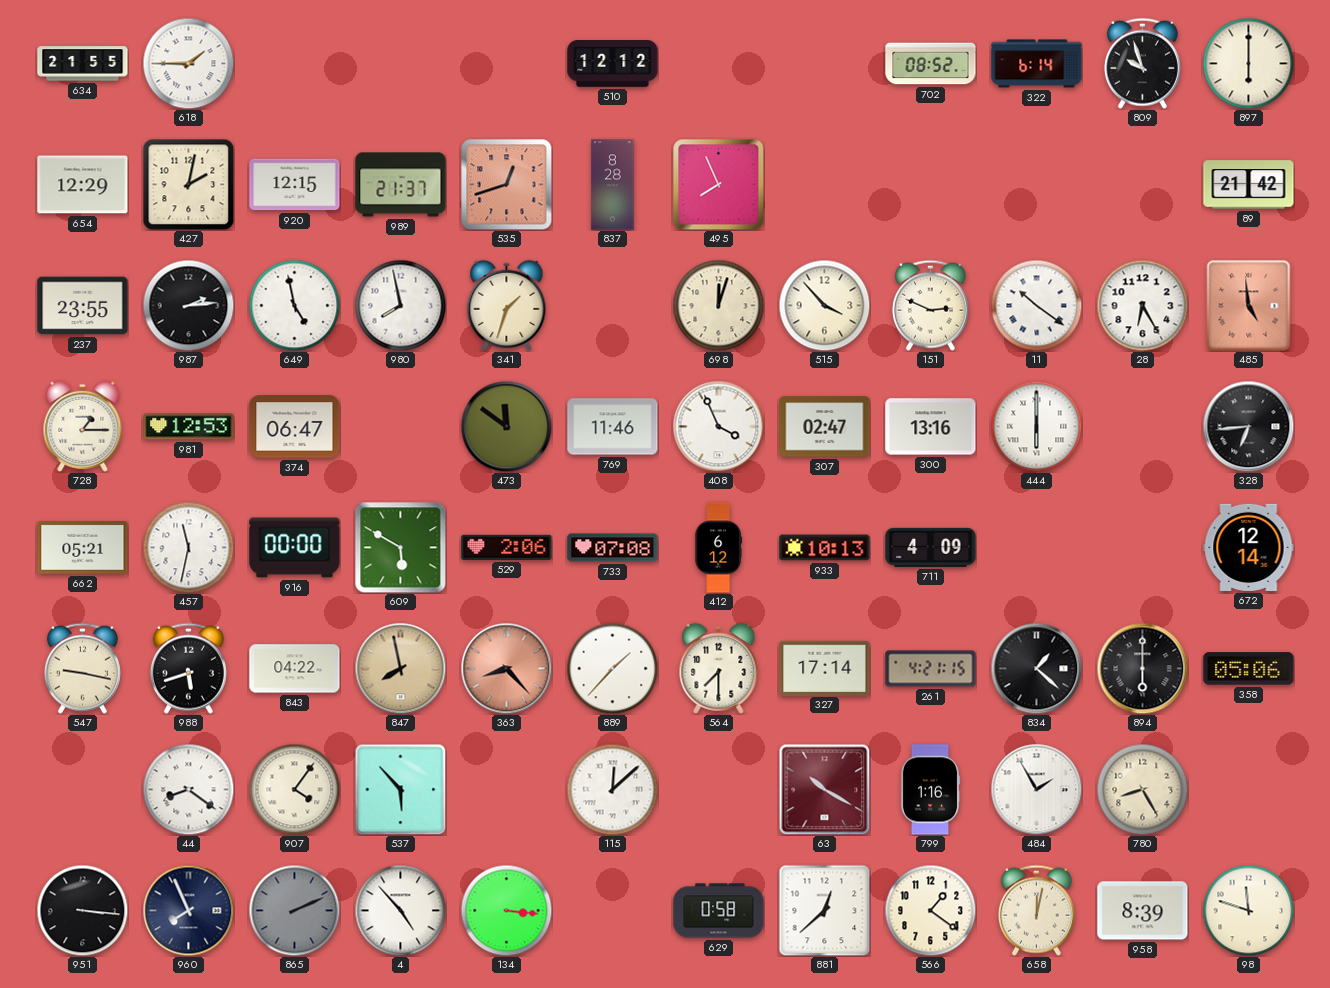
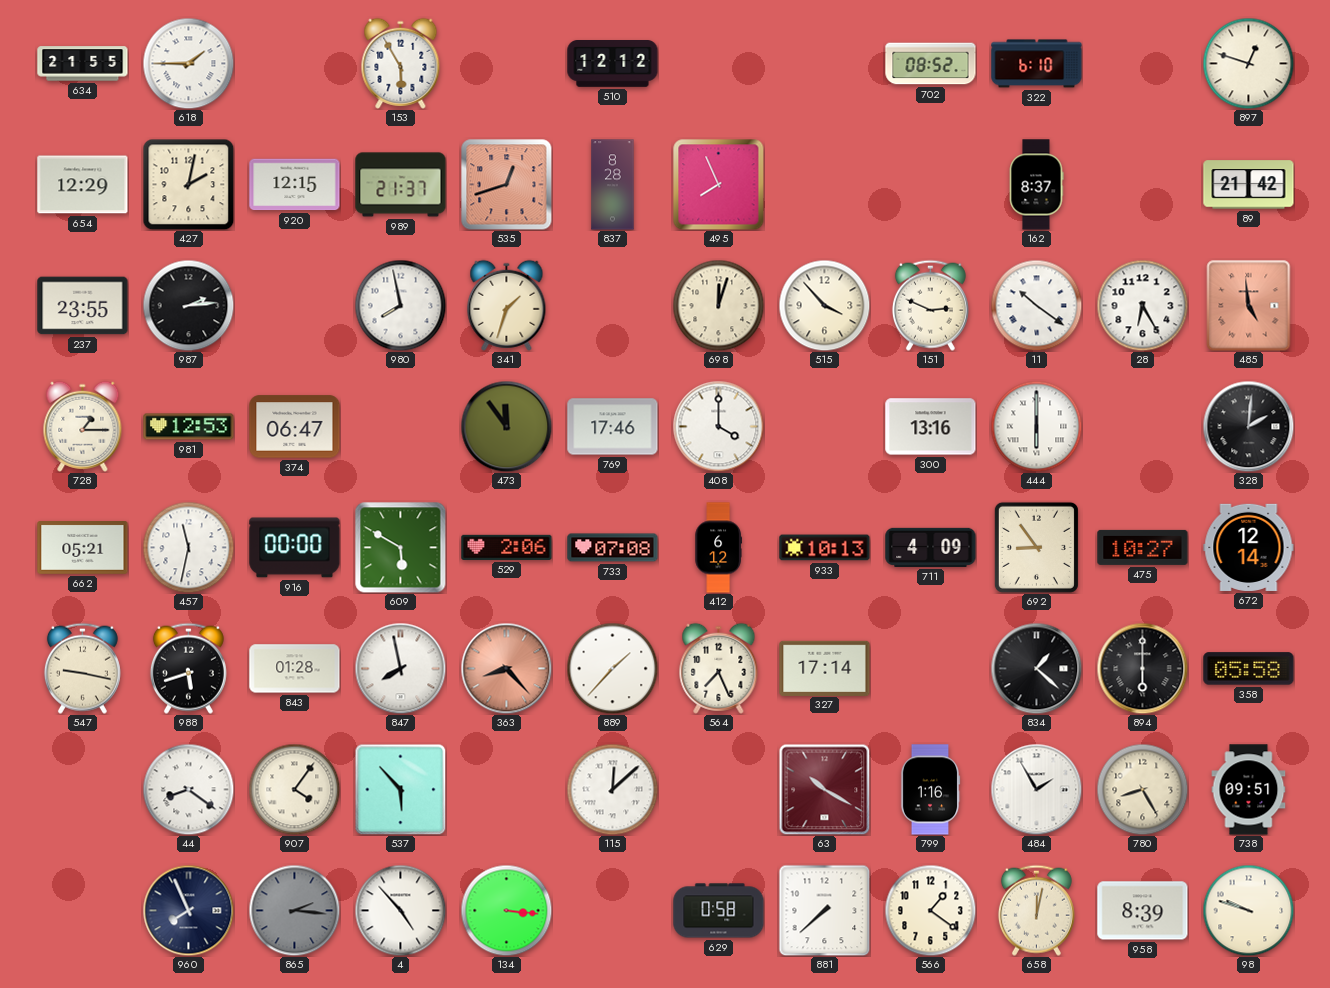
153: none -> 5:55
322: 6:14 -> 6:10
809: 9:57 -> none
897: 6:00 -> 12:48
162: none -> 8:37
649: 4:58 -> none
473: 11:51 -> 11:54
769: 11:46 -> 17:46
408: 3:56 -> 4:00
307: 02:47 -> none
328: 6:44 -> 2:01
692: none -> 8:54
475: none -> 10:27
843: 04:22 -> 01:28
847 dial: champagne -> white
564: 7:30 -> 7:26
261: 4:21 -> none
358: 05:06 -> 05:58
738: none -> 09:51
951: 3:16 -> none
865: 2:11 -> 2:16
881: 12:38 -> 7:38
98: 11:48 -> 9:48
